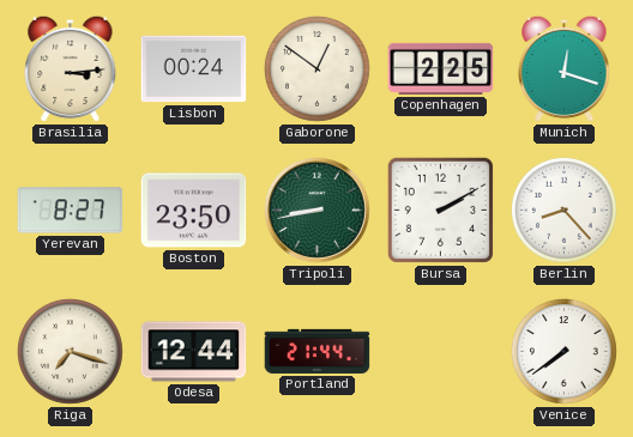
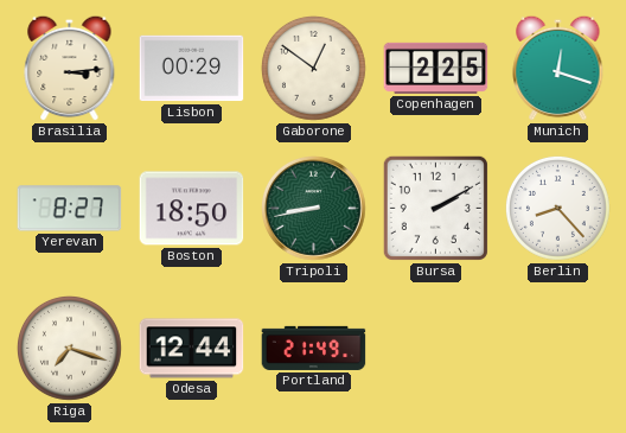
Lisbon: 00:24 -> 00:29
Boston: 23:50 -> 18:50
Portland: 21:44 -> 21:49
Venice: 7:39 -> none
